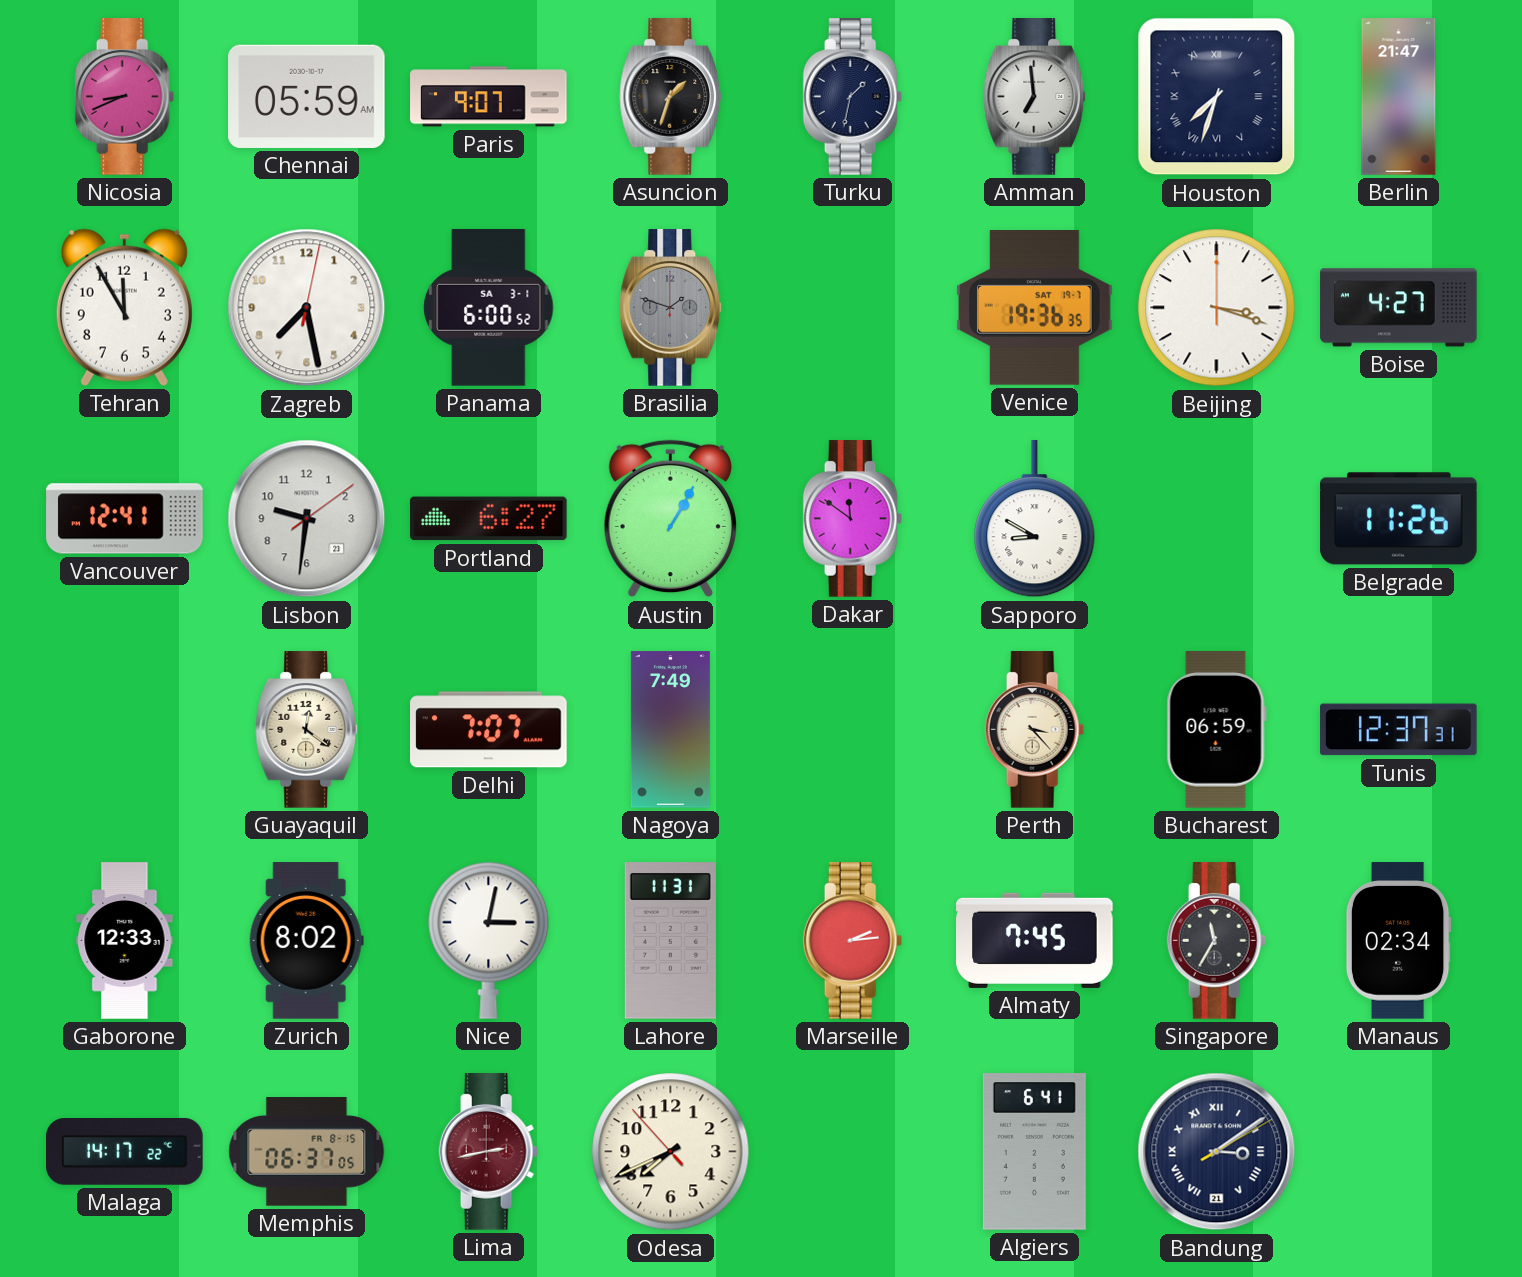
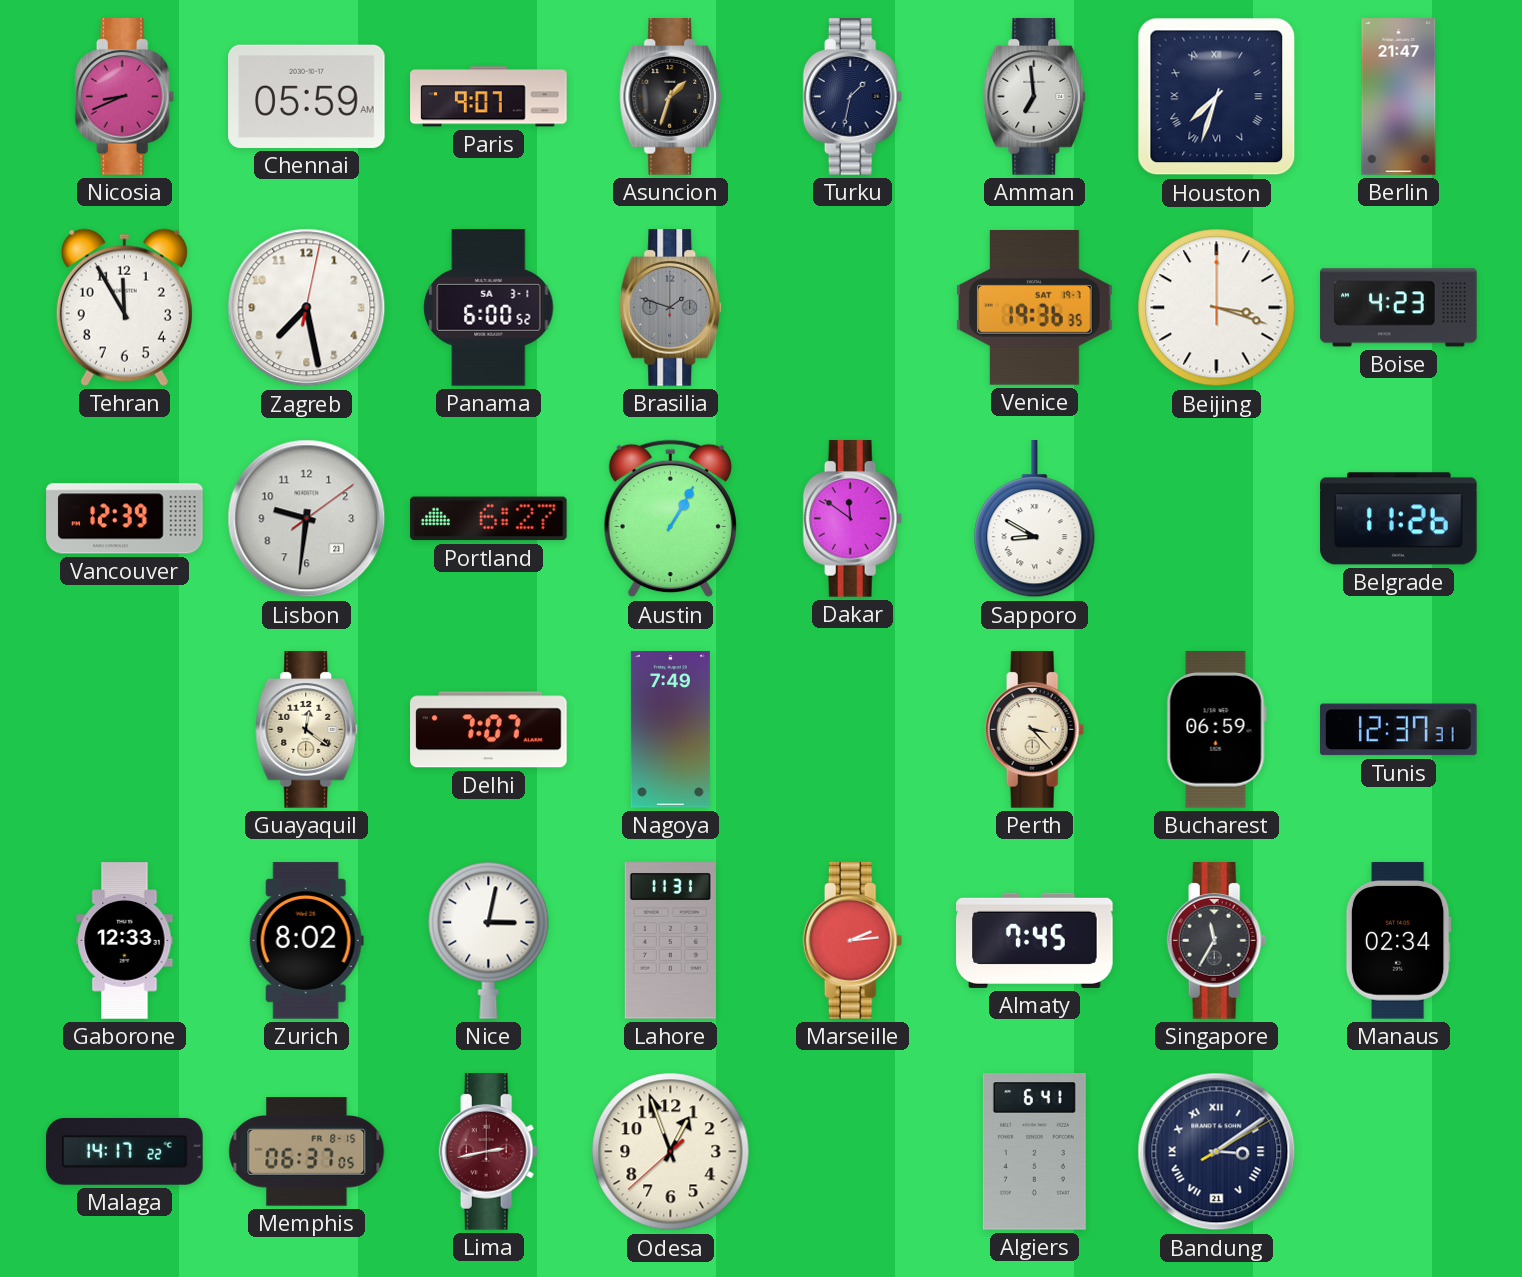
Boise: 4:27 -> 4:23
Vancouver: 12:41 -> 12:39
Odesa: 7:40 -> 12:56
